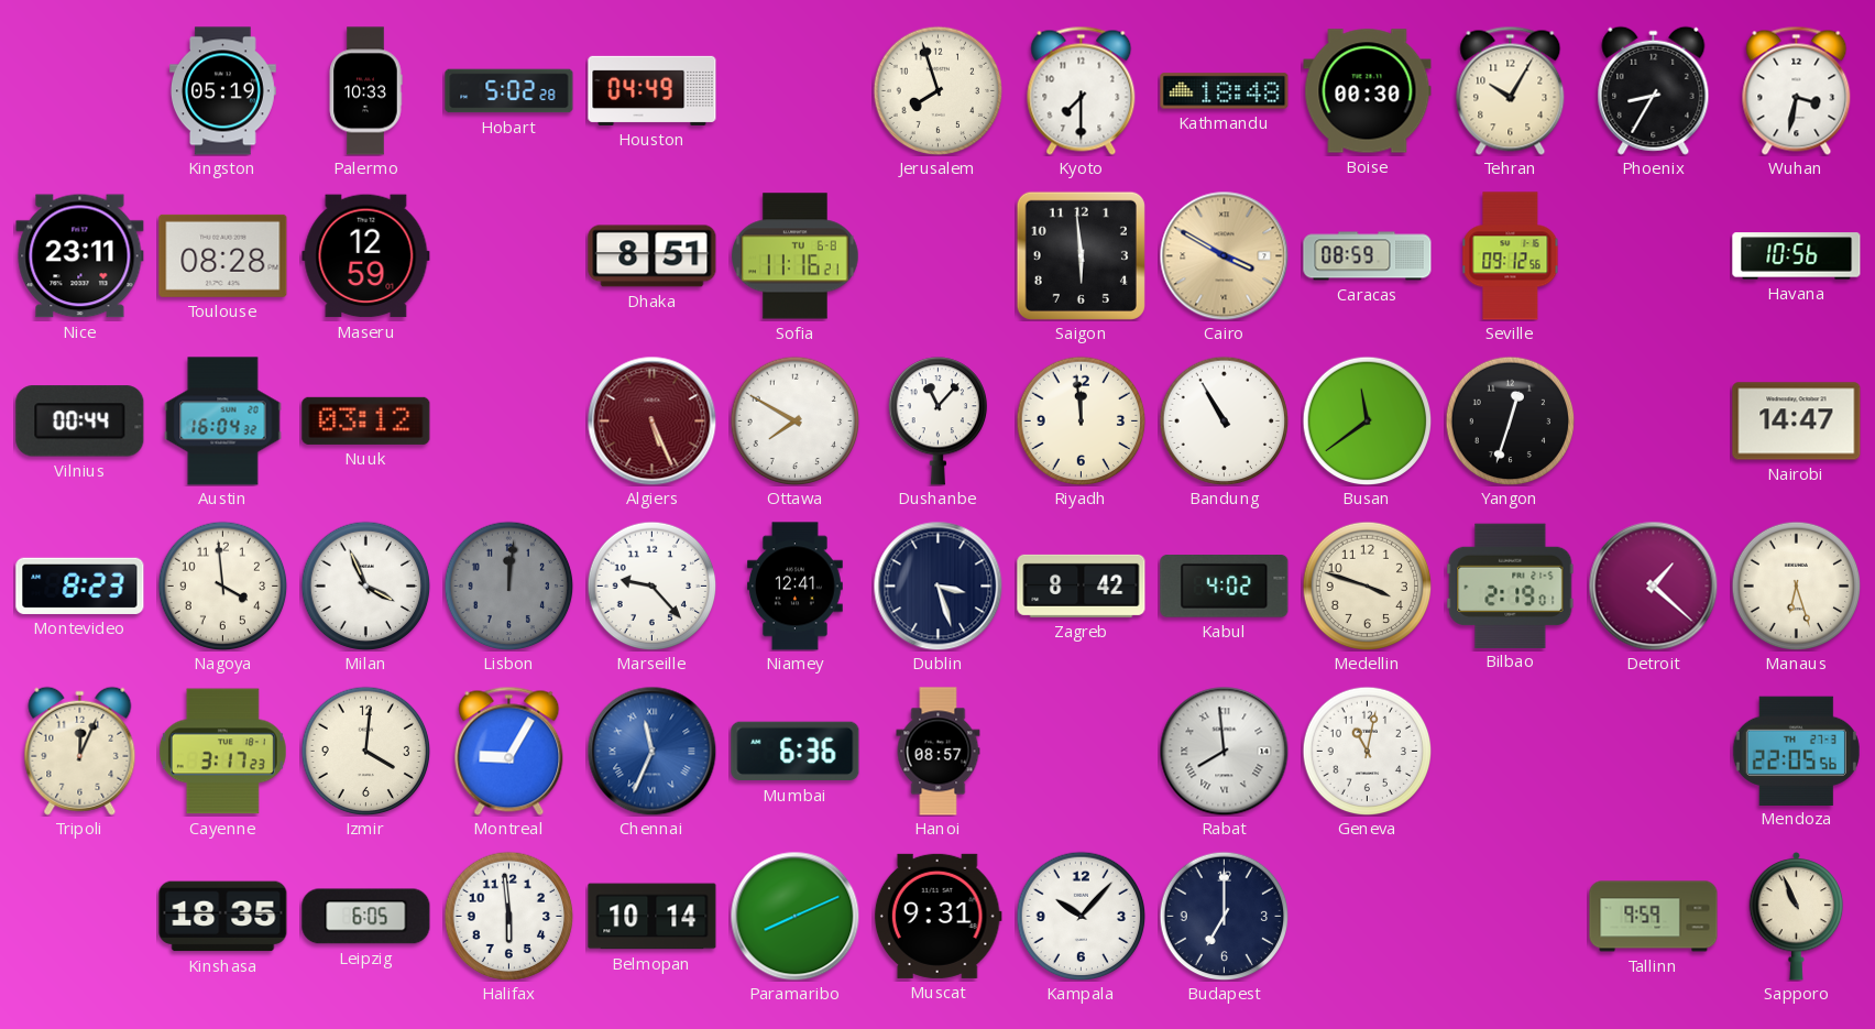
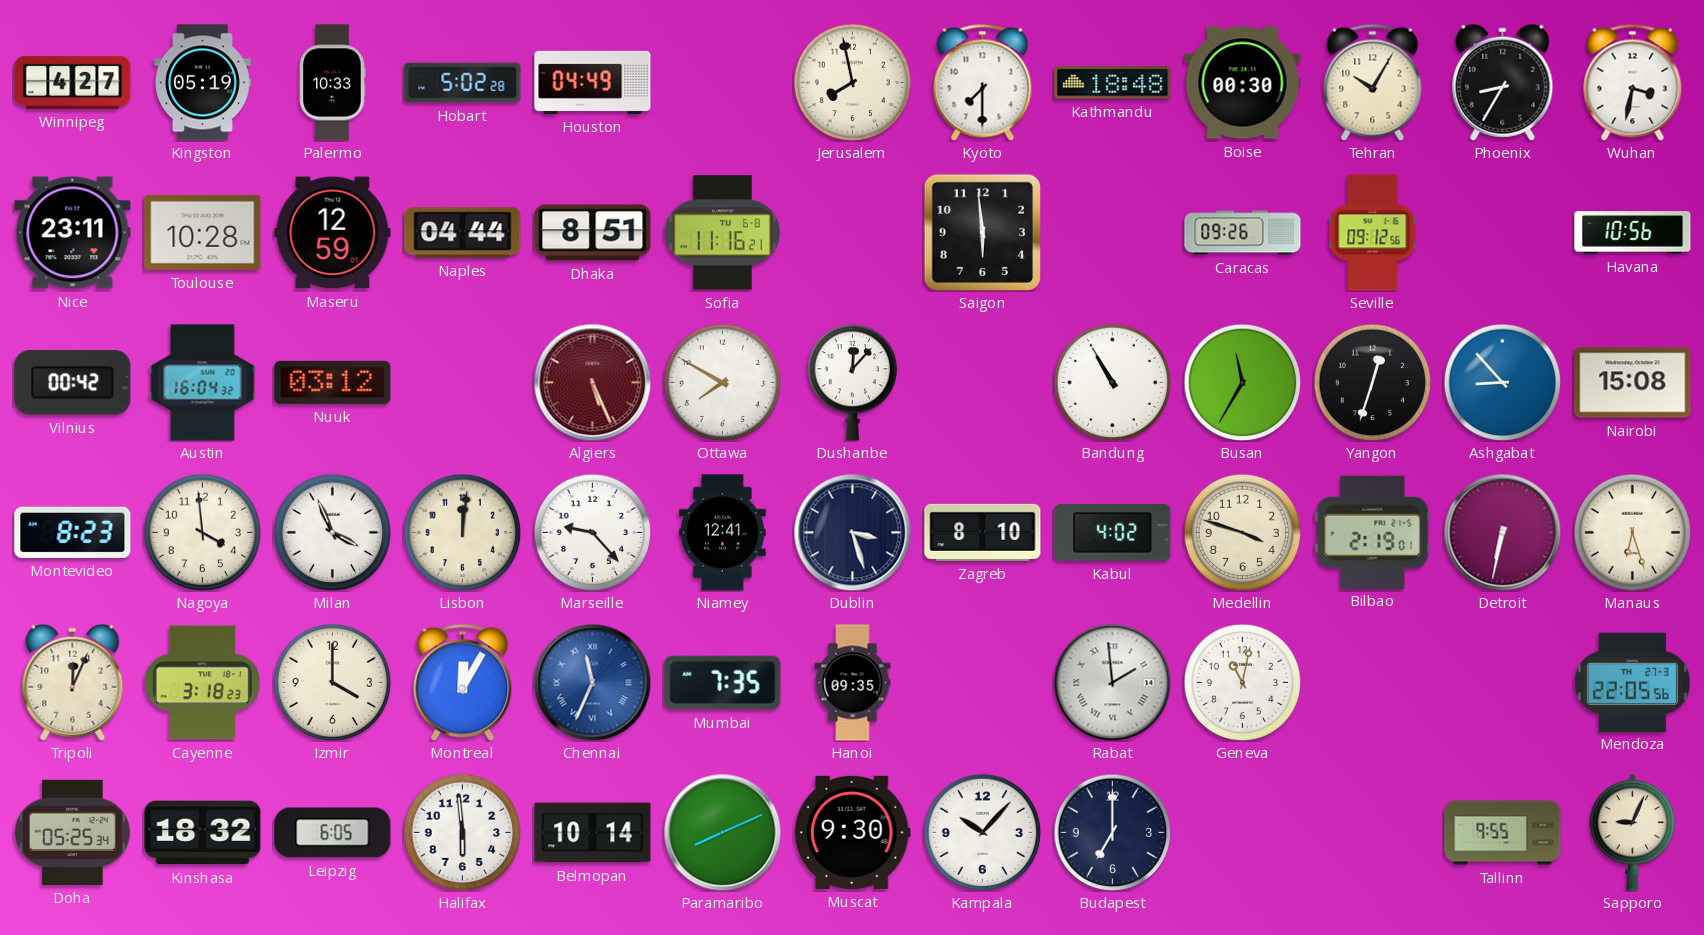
Winnipeg: none -> 4:27
Jerusalem: 7:57 -> 7:58
Toulouse: 08:28 -> 10:28
Naples: none -> 04:44
Cairo: 3:50 -> none
Caracas: 08:59 -> 09:26
Vilnius: 00:44 -> 00:42
Dushanbe: 11:07 -> 12:07
Riyadh: 11:59 -> none
Busan: 11:39 -> 11:35
Ashgabat: none -> 8:53
Nairobi: 14:47 -> 15:08
Lisbon dial: grey -> cream
Zagreb: 8:42 -> 8:10
Detroit: 1:22 -> 6:32
Cayenne: 3:17 -> 3:18
Izmir: 4:01 -> 4:00
Montreal: 9:05 -> 12:05
Mumbai: 6:36 -> 7:35
Hanoi: 08:57 -> 09:35
Rabat: 7:59 -> 1:59
Doha: none -> 05:25
Kinshasa: 18:35 -> 18:32
Muscat: 9:31 -> 9:30
Tallinn: 9:59 -> 9:55
Sapporo: 10:56 -> 9:04
